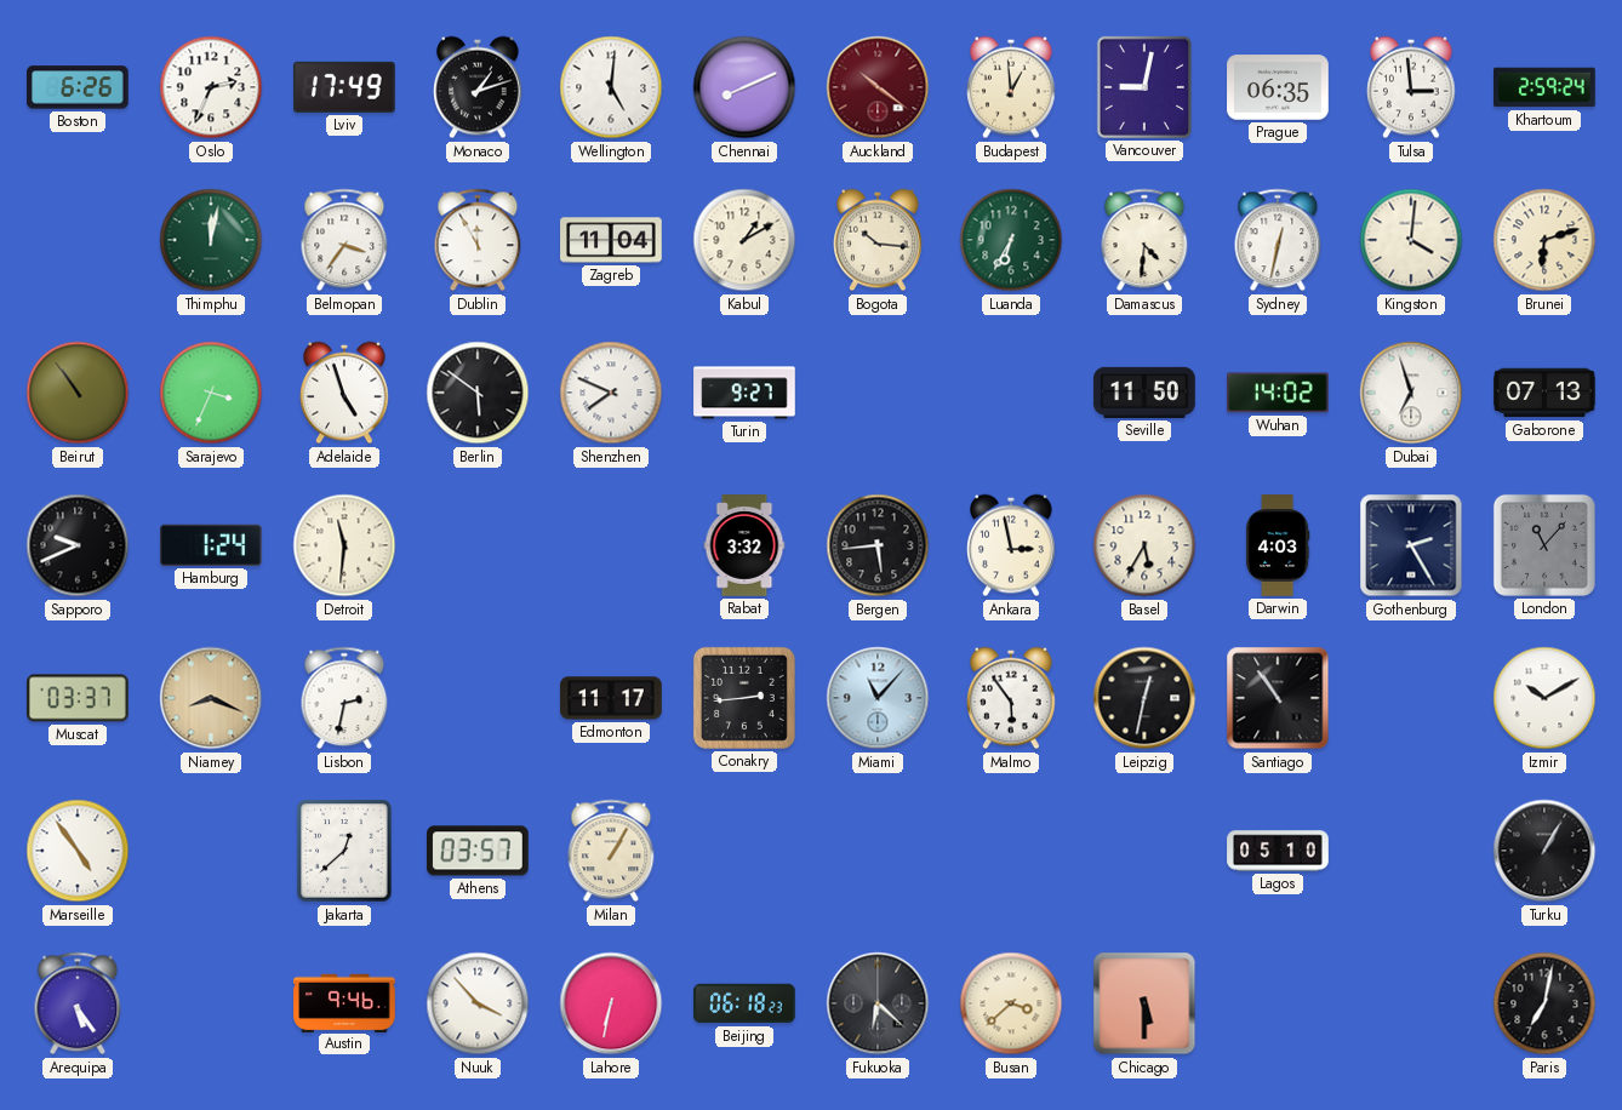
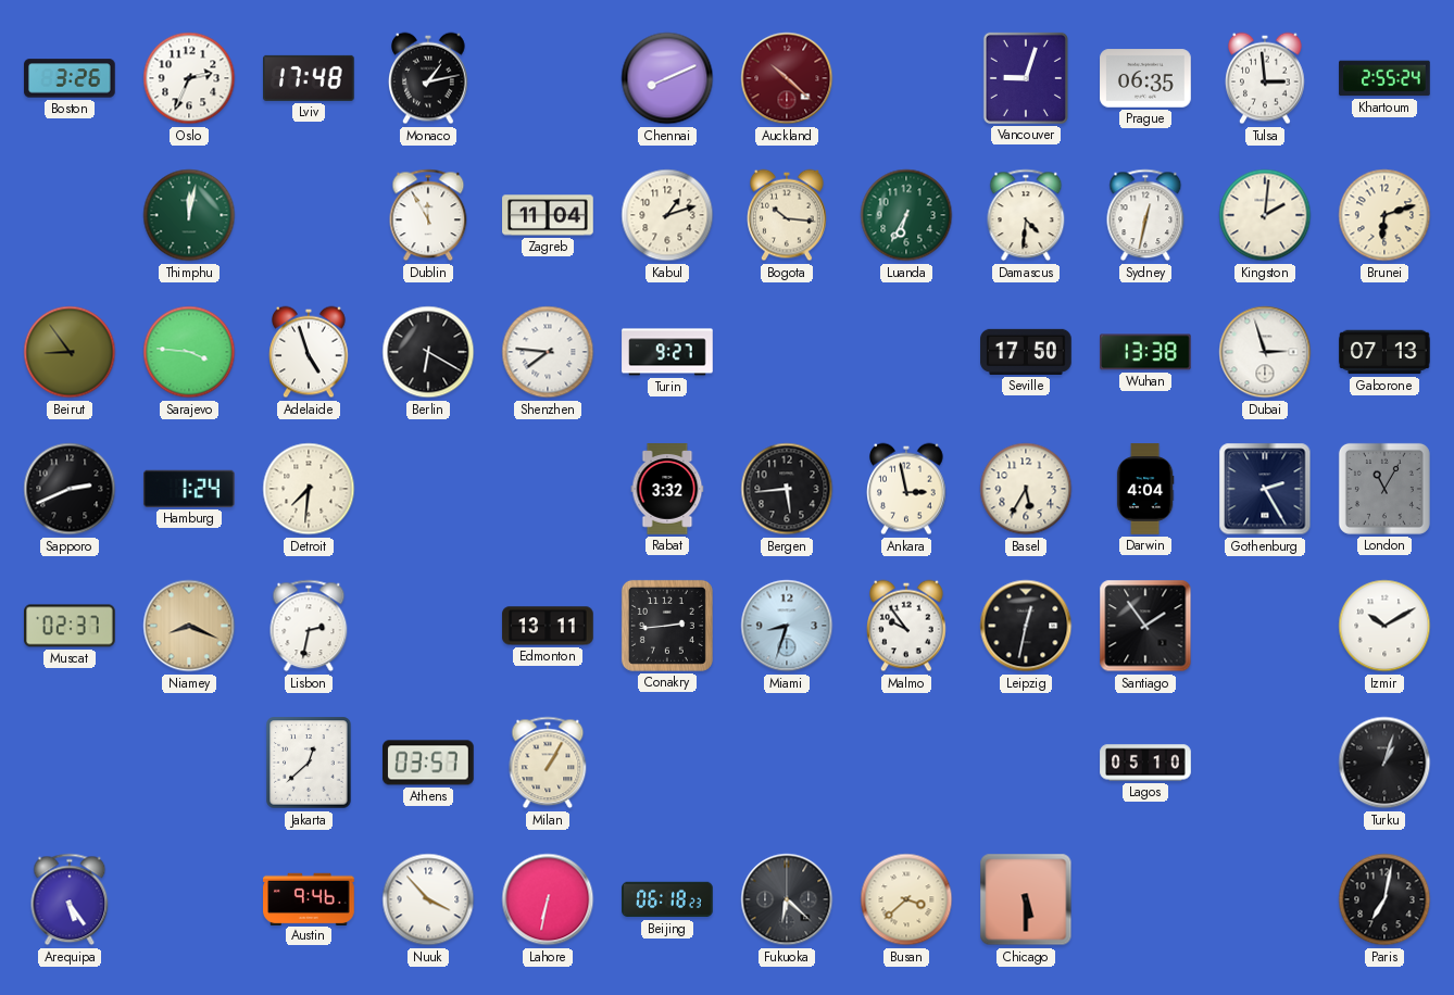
Boston: 6:26 -> 3:26
Lviv: 17:49 -> 17:48
Monaco: 1:12 -> 1:13
Wellington: 5:01 -> none
Auckland: 10:21 -> 10:22
Budapest: 12:59 -> none
Vancouver: 9:02 -> 9:03
Khartoum: 2:59 -> 2:55
Belmopan: 3:36 -> none
Kabul: 1:10 -> 1:12
Kingston: 4:01 -> 2:01
Beirut: 10:54 -> 8:54
Sarajevo: 3:34 -> 3:46
Berlin: 5:51 -> 6:20
Shenzhen: 7:49 -> 7:46
Seville: 11:50 -> 17:50
Wuhan: 14:02 -> 13:38
Dubai: 6:57 -> 2:57
Sapporo: 9:41 -> 2:41
Detroit: 11:31 -> 7:31
Darwin: 4:03 -> 4:04
London: 11:07 -> 11:05
Muscat: 03:37 -> 02:37
Edmonton: 11:17 -> 13:11
Miami: 11:07 -> 8:33
Malmo: 5:54 -> 9:54
Santiago: 10:54 -> 1:54
Marseille: 4:54 -> none
Turku: 1:05 -> 1:03
